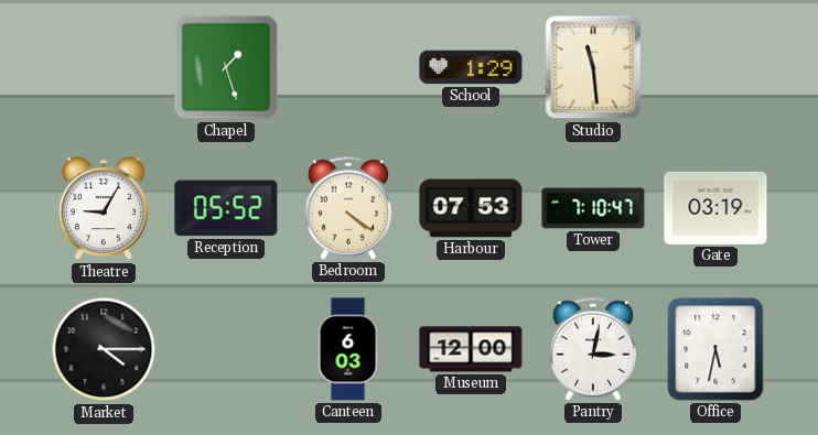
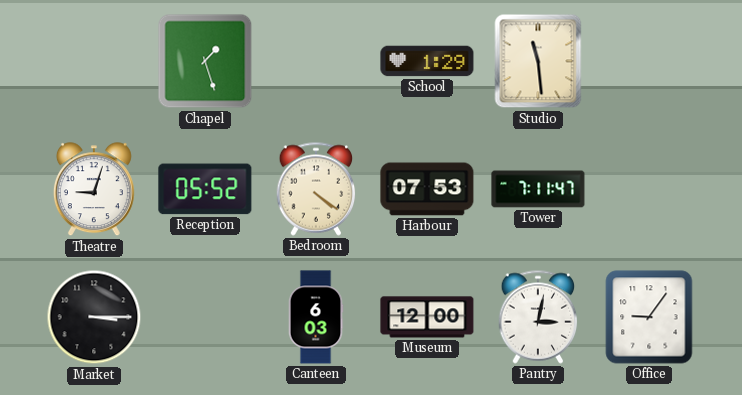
Theatre: 9:05 -> 9:03
Tower: 7:10 -> 7:11
Gate: 03:19 -> none
Market: 4:15 -> 3:15
Office: 5:32 -> 9:06
